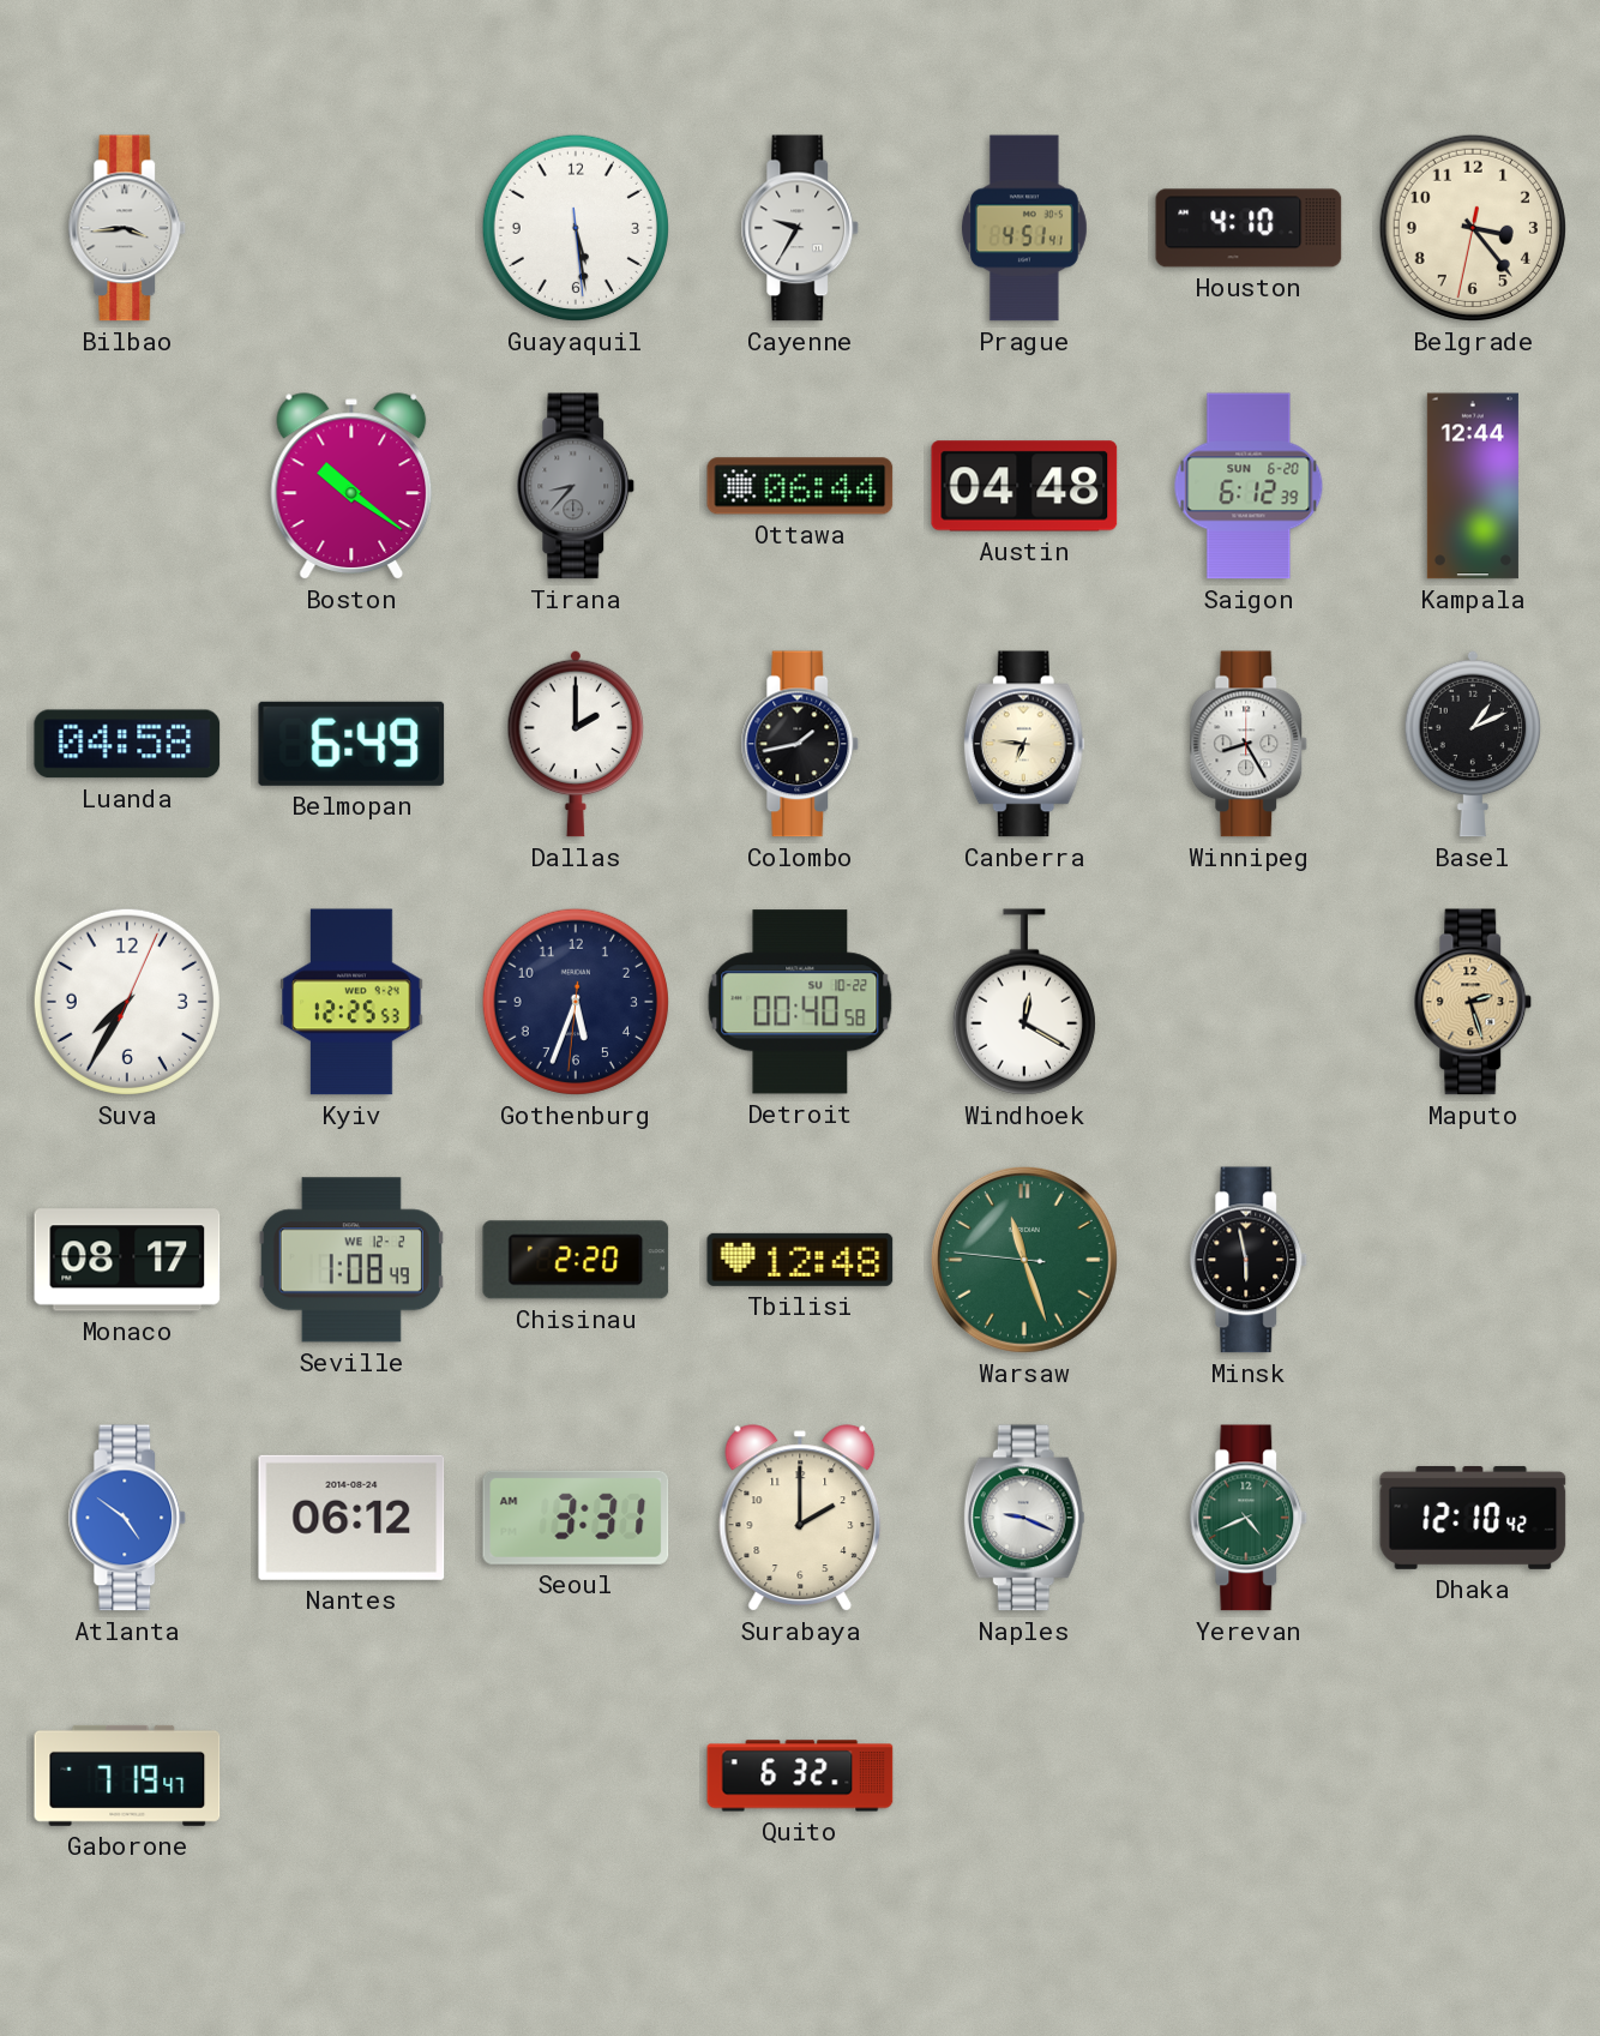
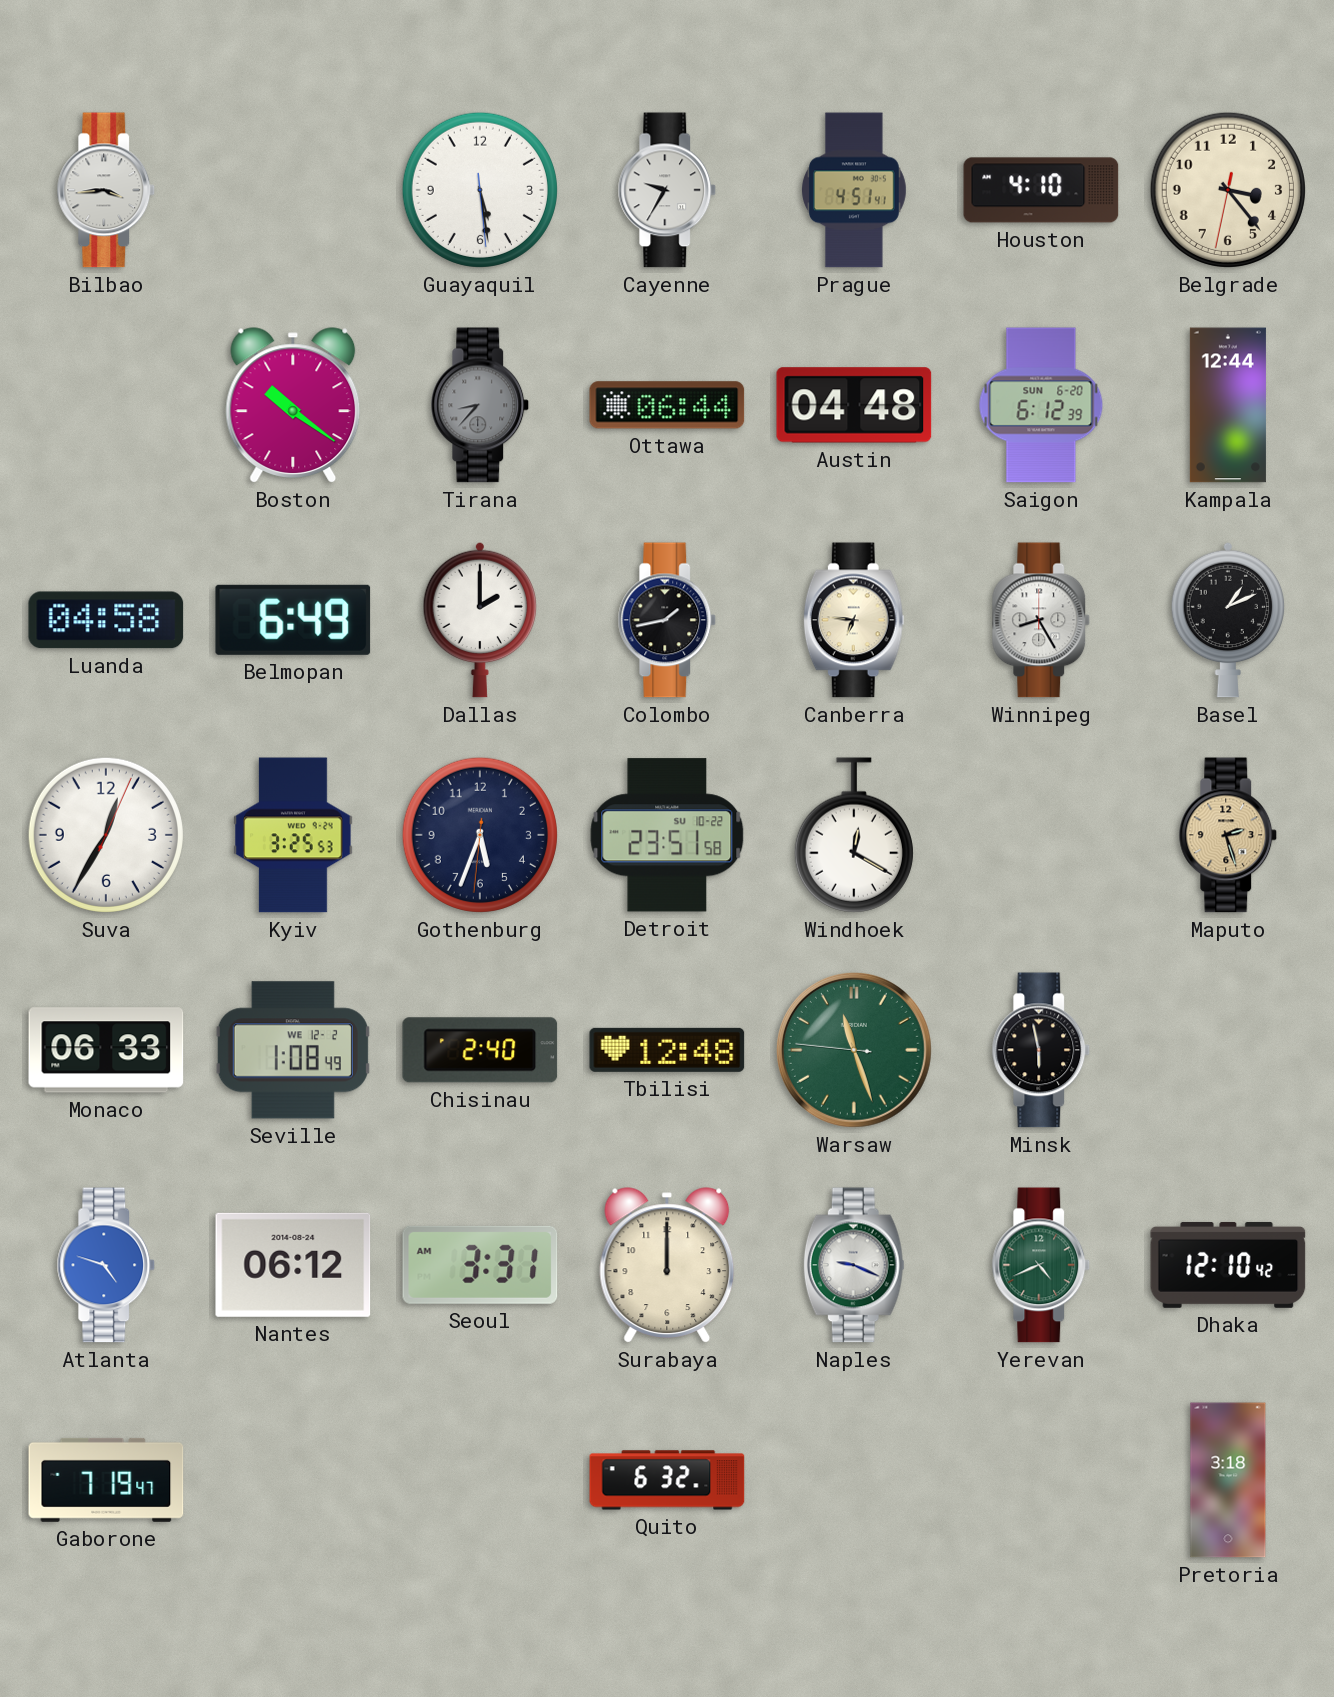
Suva: 7:35 -> 12:35
Kyiv: 12:25 -> 3:25
Detroit: 00:40 -> 23:51
Monaco: 08:17 -> 06:33
Chisinau: 2:20 -> 2:40
Atlanta: 4:51 -> 4:48
Surabaya: 2:00 -> 12:00
Pretoria: none -> 3:18
